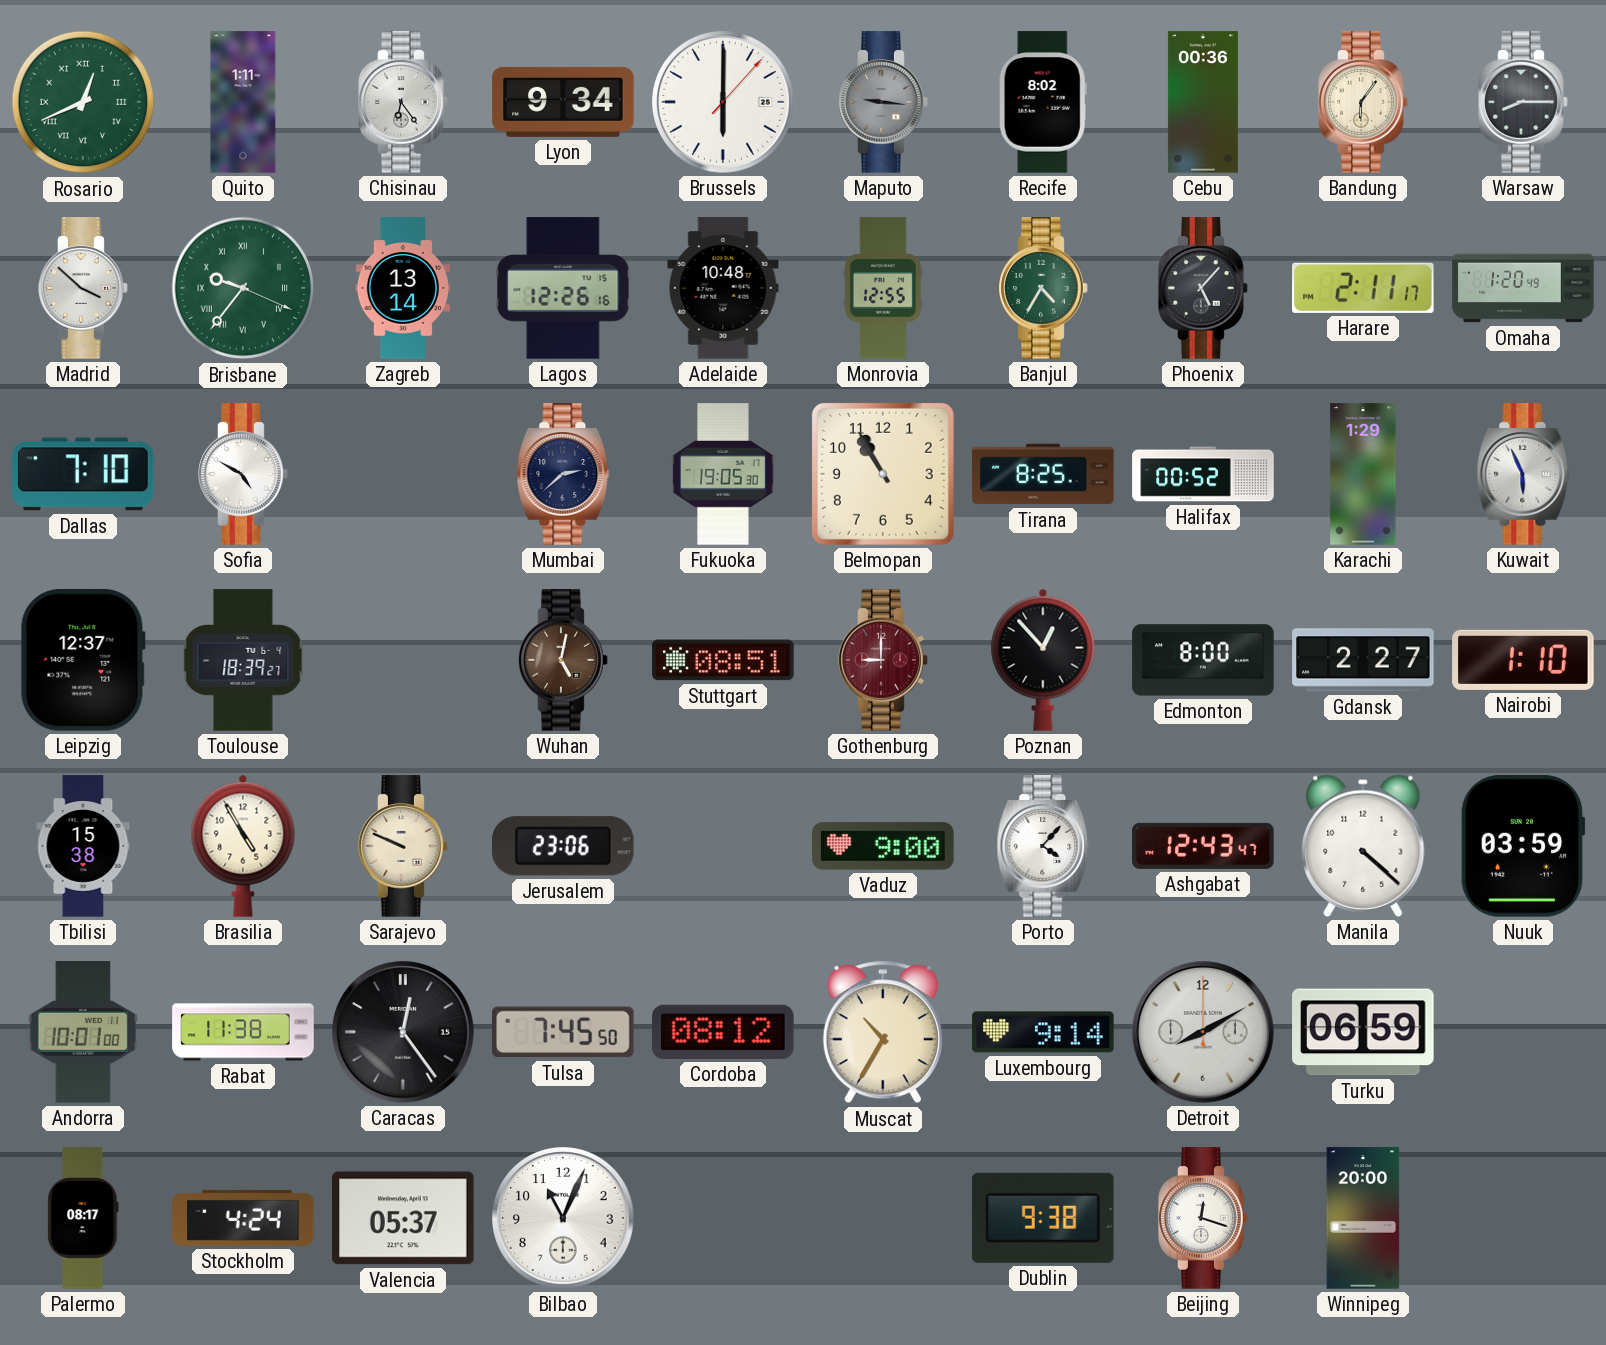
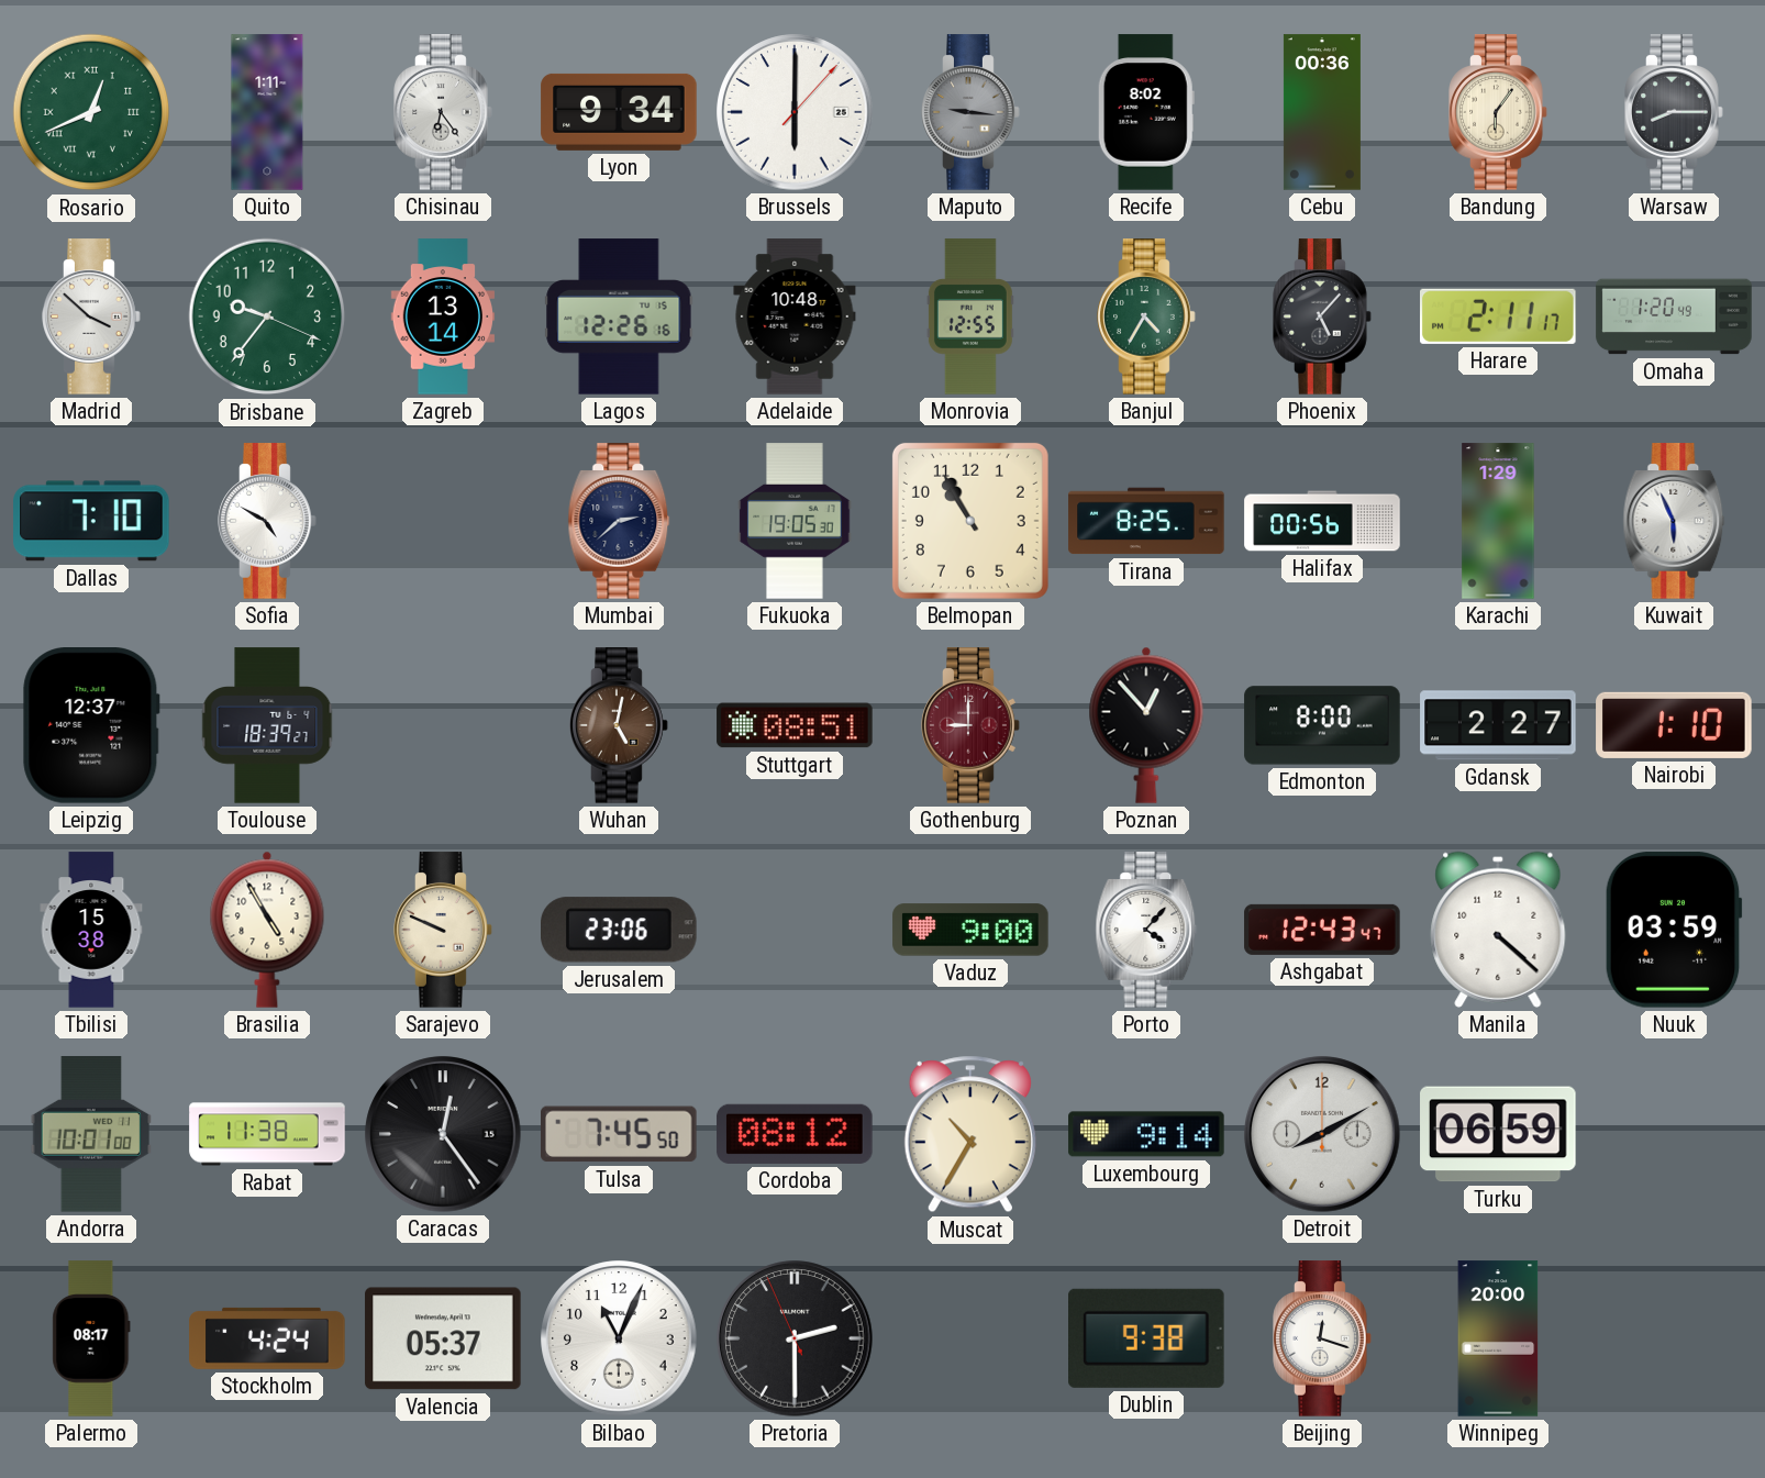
Brisbane numerals: Roman -> Arabic
Halifax: 00:52 -> 00:56
Pretoria: none -> 2:29
